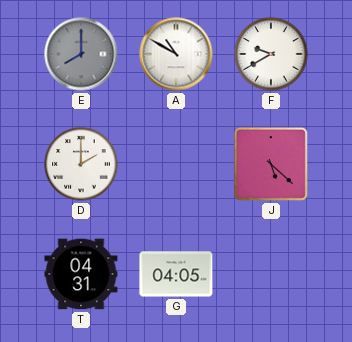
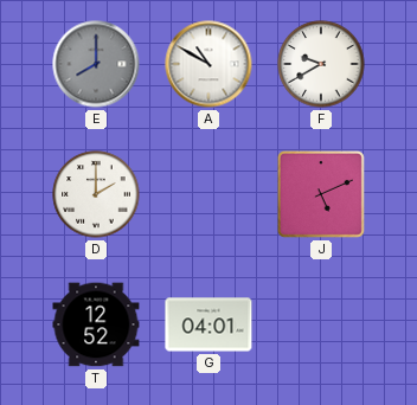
J: 5:22 -> 5:11
T: 04:31 -> 12:52
G: 04:05 -> 04:01
